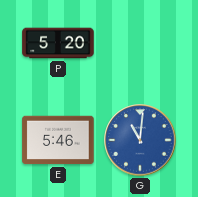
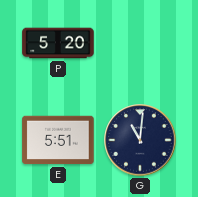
E: 5:46 -> 5:51
G dial: blue -> navy
